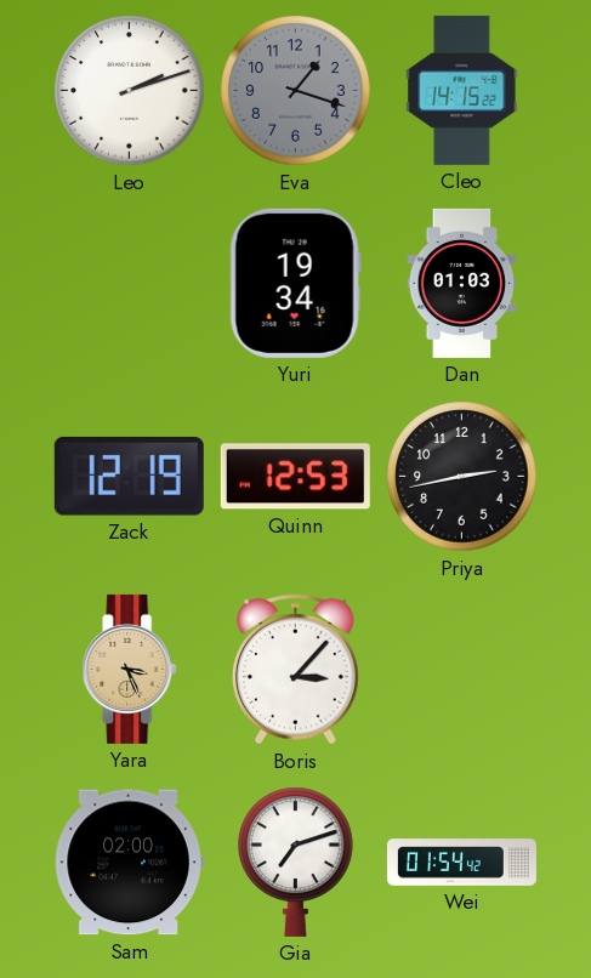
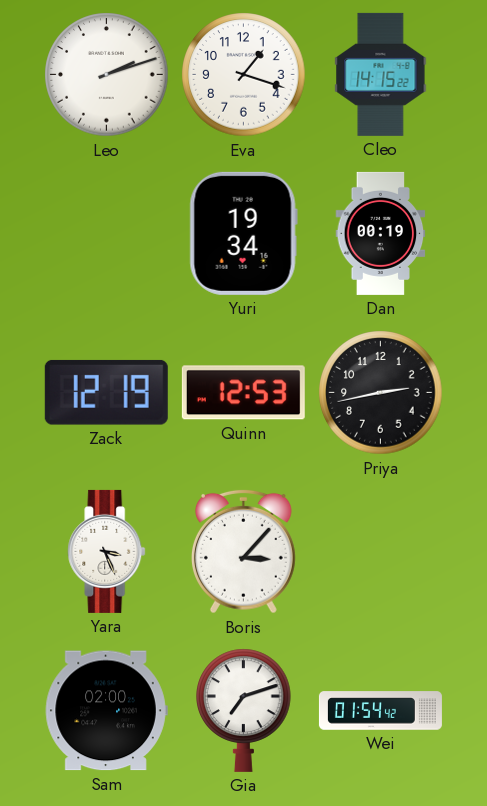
Eva dial: grey -> white
Dan: 01:03 -> 00:19
Yara dial: champagne -> white
